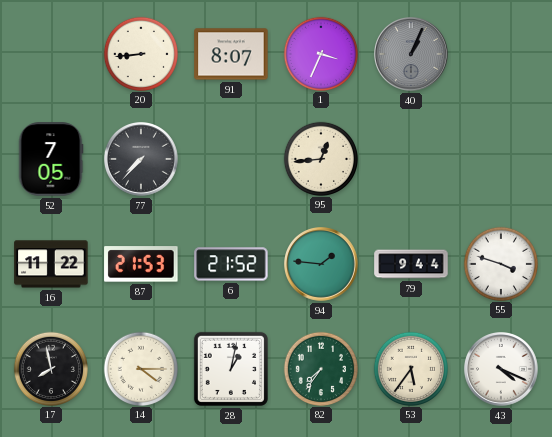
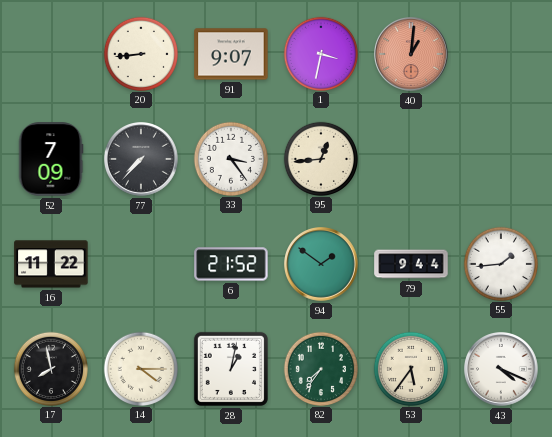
91: 8:07 -> 9:07
1: 3:34 -> 3:32
40: 1:04 -> 1:01
40 dial: grey -> salmon
52: 7:05 -> 7:09
33: none -> 3:24
87: 21:53 -> none
94: 1:46 -> 1:51
55: 3:48 -> 1:44
